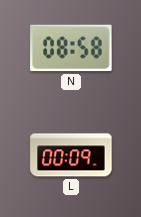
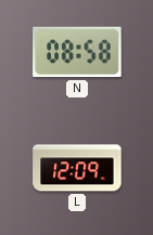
L: 00:09 -> 12:09
